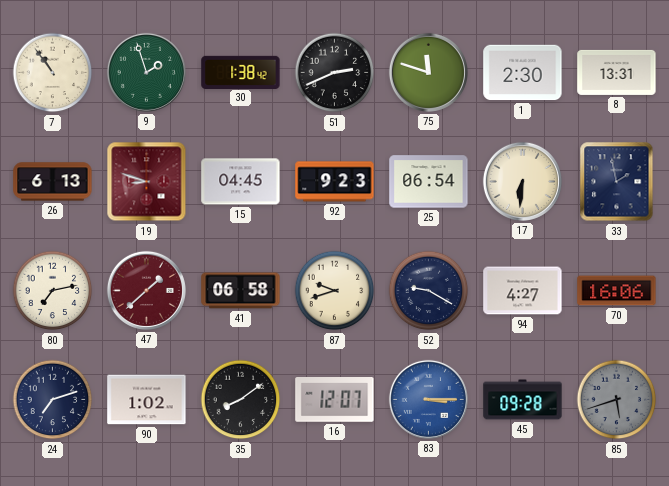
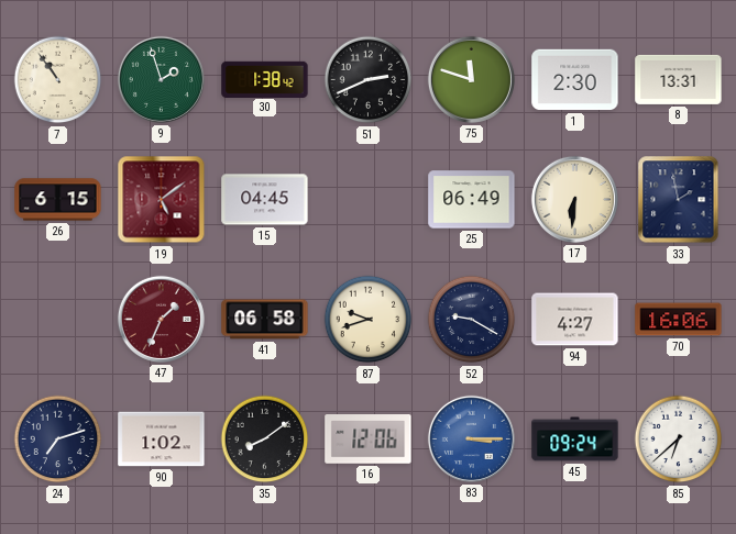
26: 6:13 -> 6:15
19: 8:48 -> 5:09
92: 9:23 -> none
25: 06:54 -> 06:49
80: 7:13 -> none
47: 1:38 -> 1:34
16: 12:07 -> 12:06
45: 09:28 -> 09:24
85: 5:42 -> 6:38
85 dial: grey -> white
